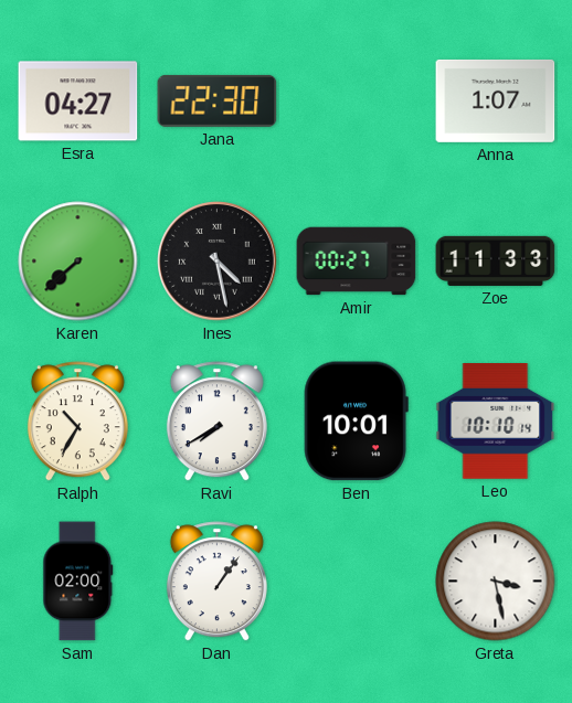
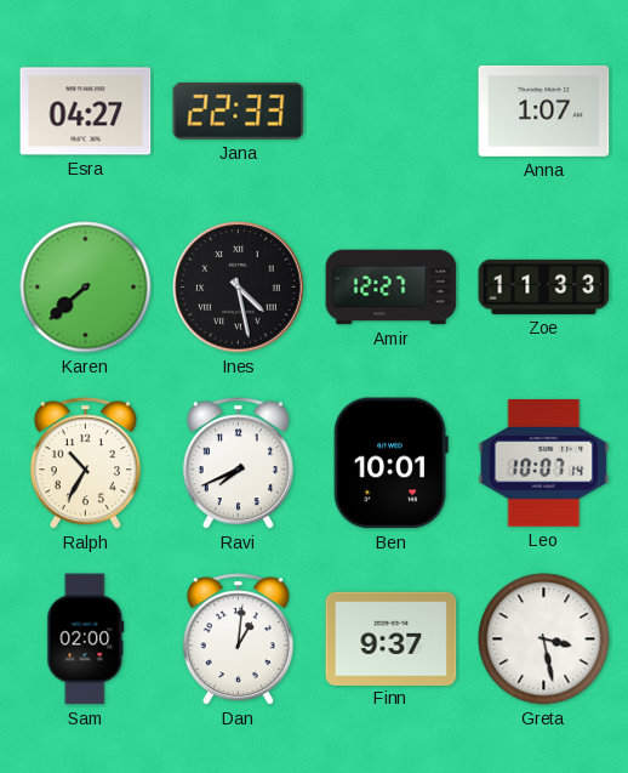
Jana: 22:30 -> 22:33
Amir: 00:27 -> 12:27
Ravi: 7:40 -> 7:41
Leo: 10:10 -> 10:07
Dan: 1:06 -> 1:01
Finn: none -> 9:37
